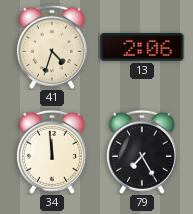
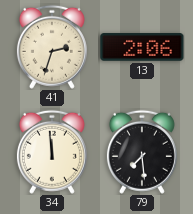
41: 4:33 -> 2:33
79: 7:25 -> 7:29
